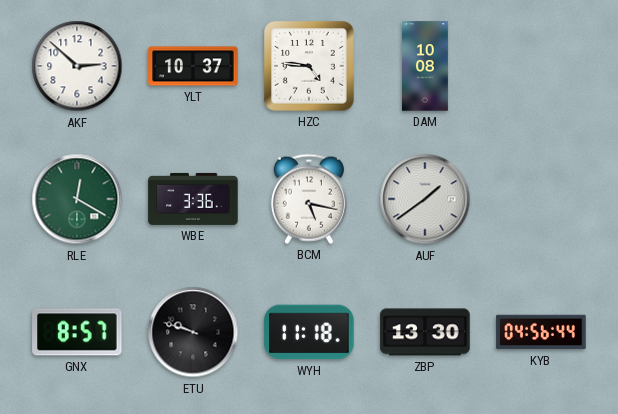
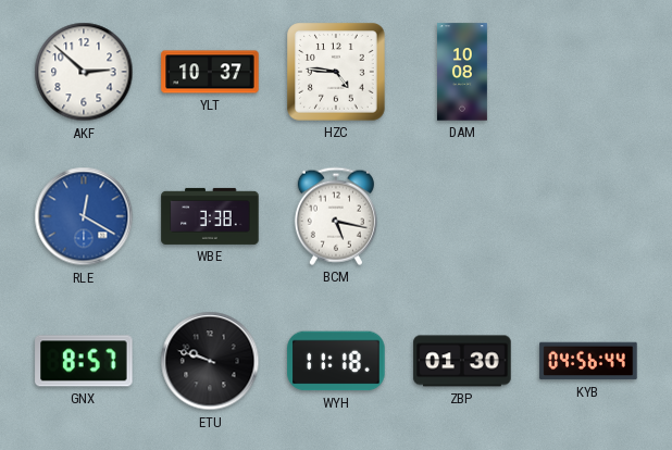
RLE dial: green -> blue
WBE: 3:36 -> 3:38
AUF: 1:39 -> none
ZBP: 13:30 -> 01:30
